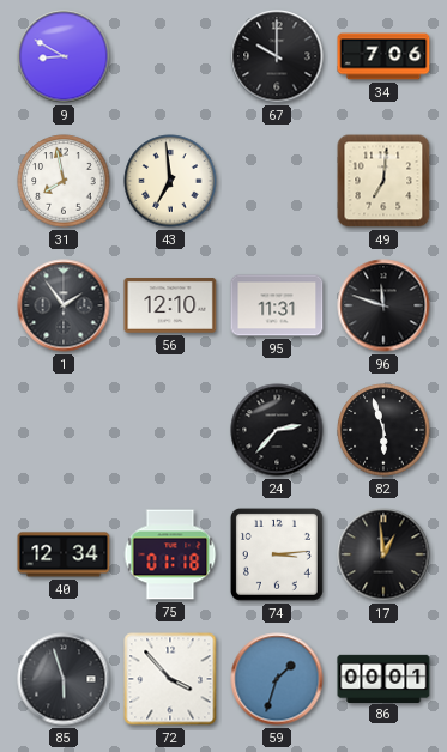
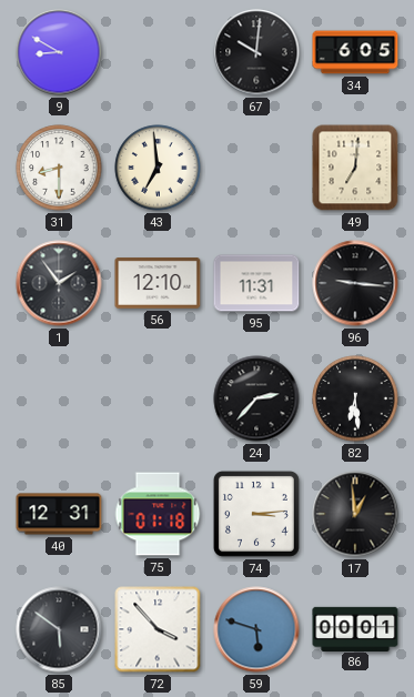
67: 10:00 -> 10:01
34: 7:06 -> 6:05
31: 7:58 -> 8:30
96: 11:48 -> 9:16
82: 5:57 -> 6:29
40: 12:34 -> 12:31
85: 5:57 -> 5:51
59: 1:33 -> 5:48
